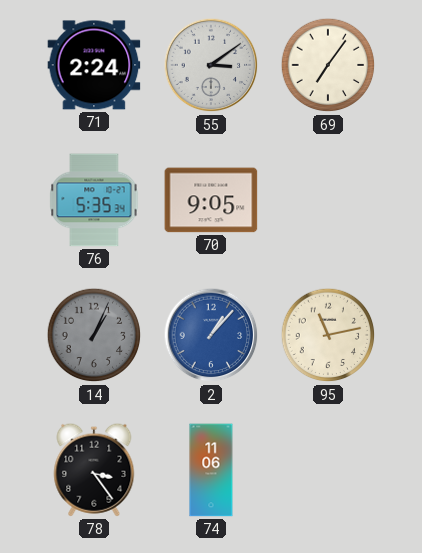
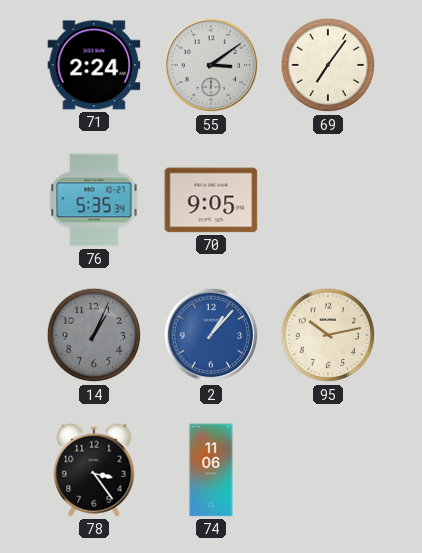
95: 11:13 -> 10:13
